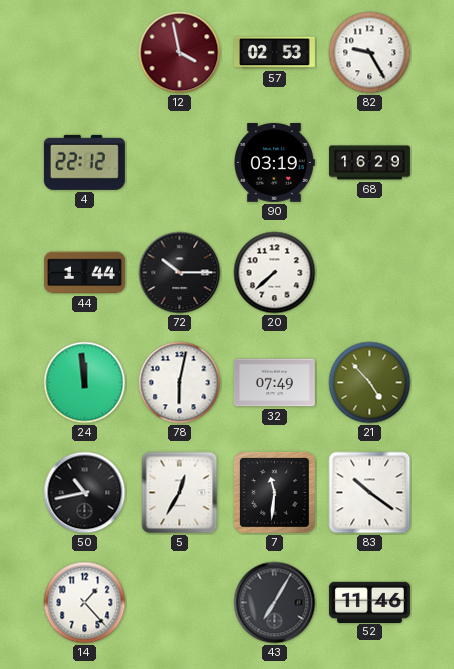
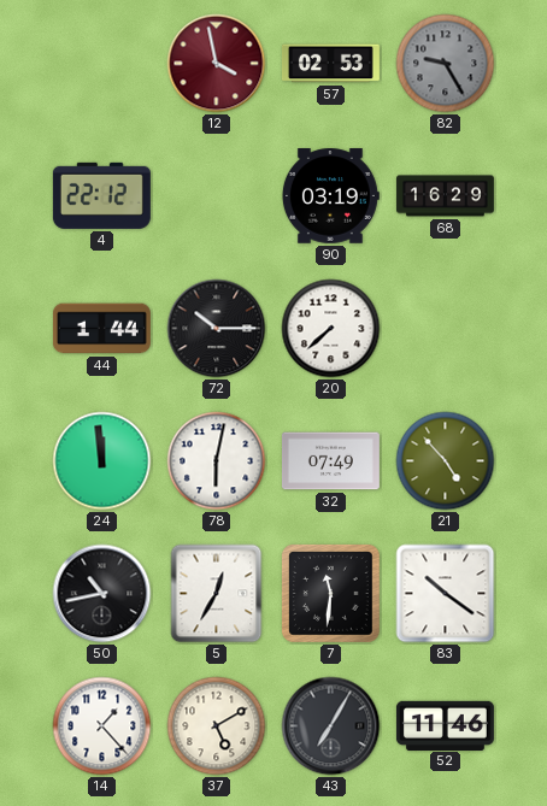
82 dial: white -> grey
37: none -> 5:10
